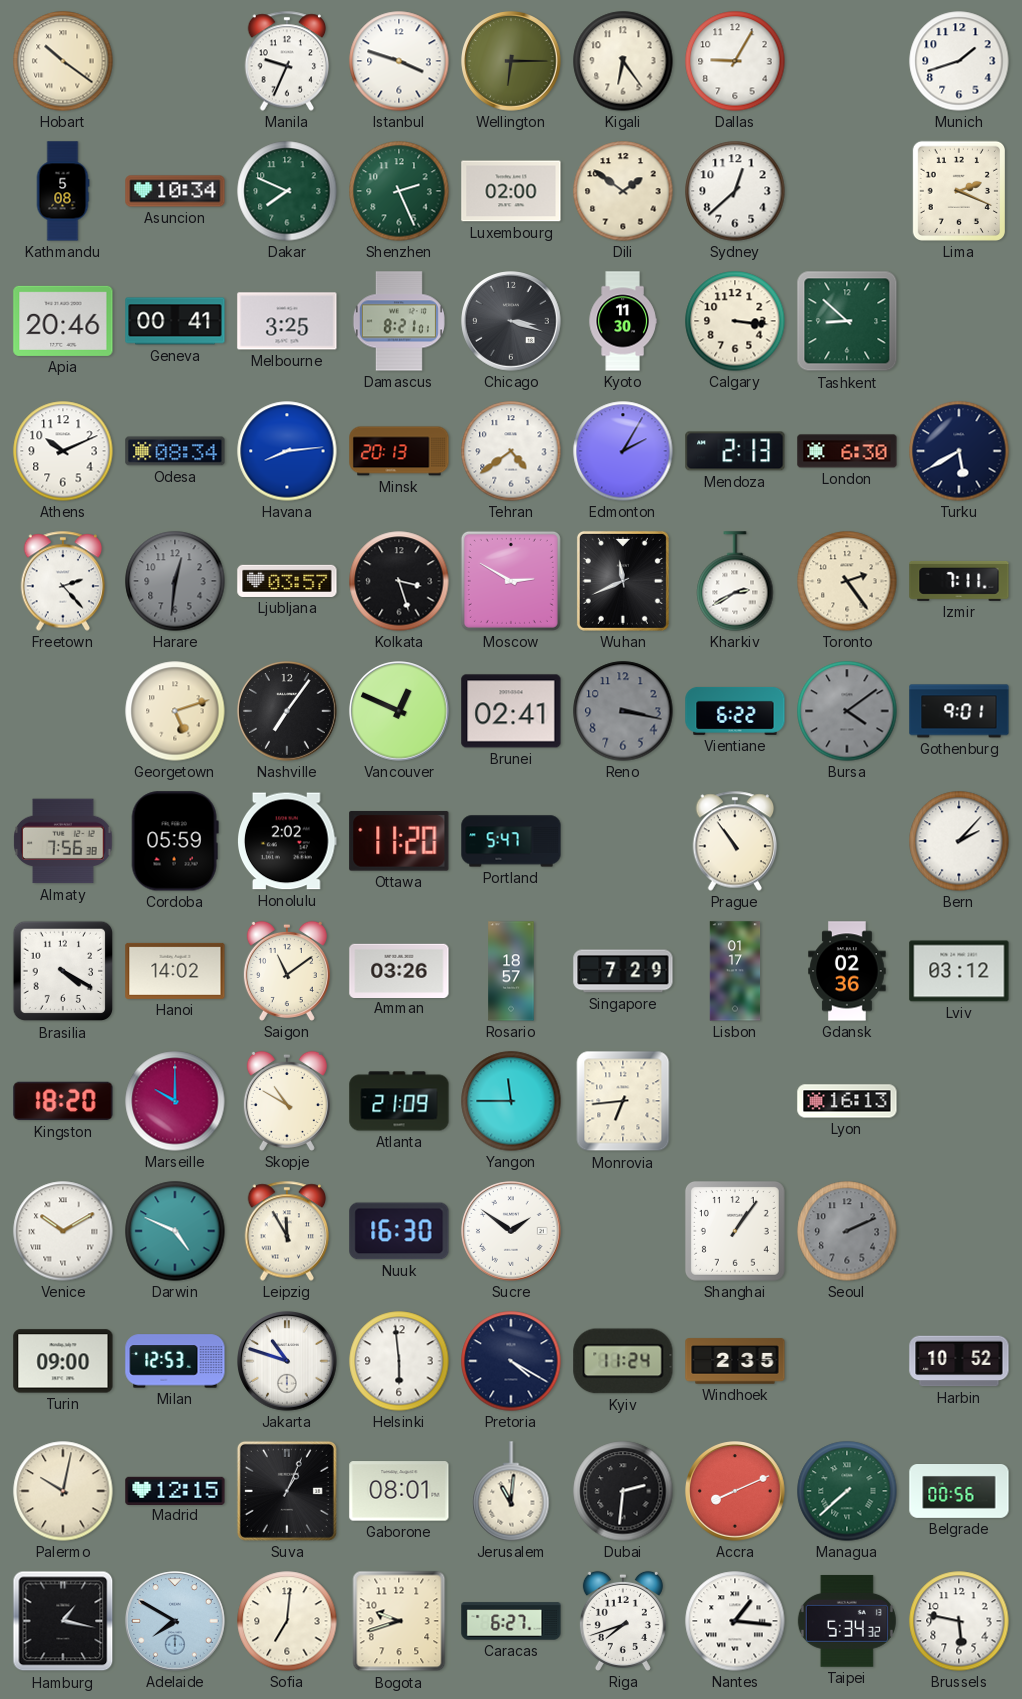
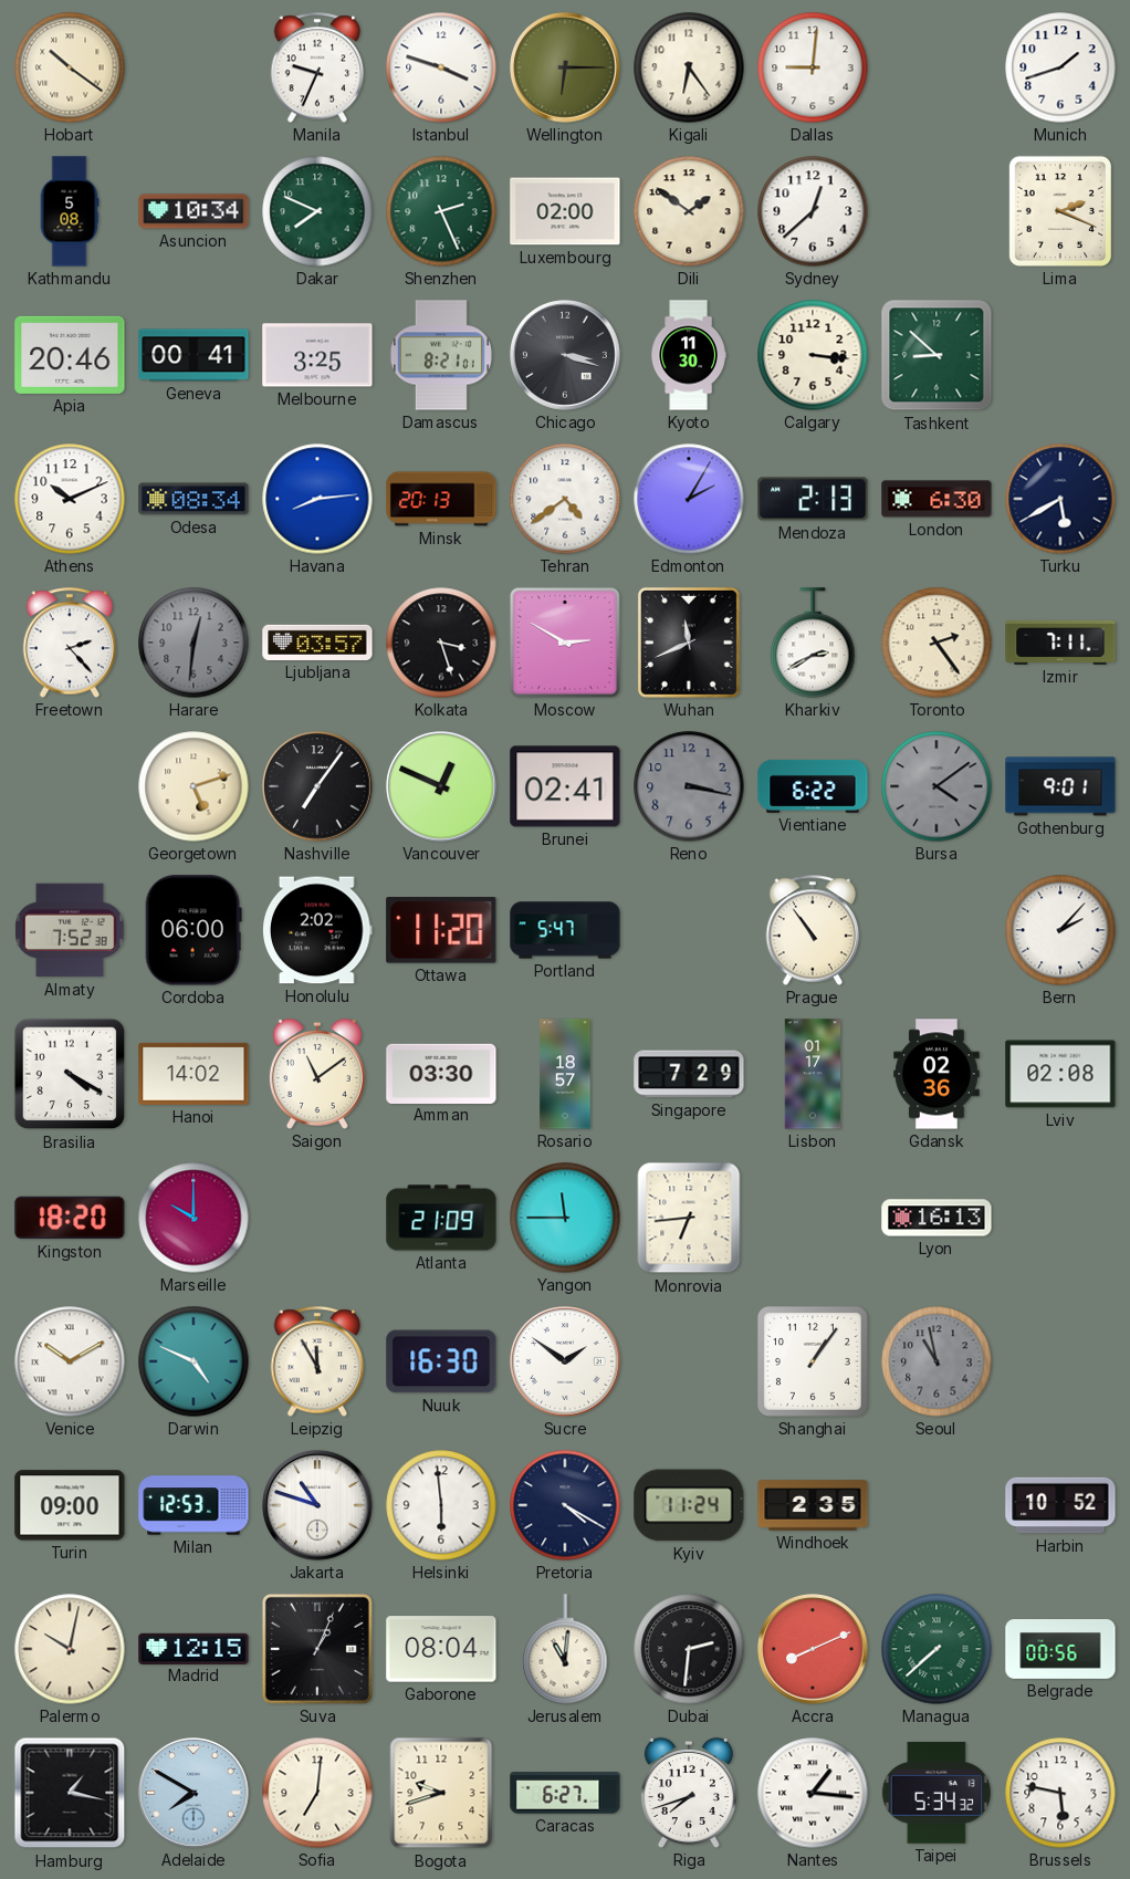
Dallas: 9:05 -> 9:01
Almaty: 7:56 -> 7:52
Cordoba: 05:59 -> 06:00
Amman: 03:26 -> 03:30
Lviv: 03:12 -> 02:08
Skopje: 10:50 -> none
Seoul: 2:11 -> 10:58
Gaborone: 08:01 -> 08:04
